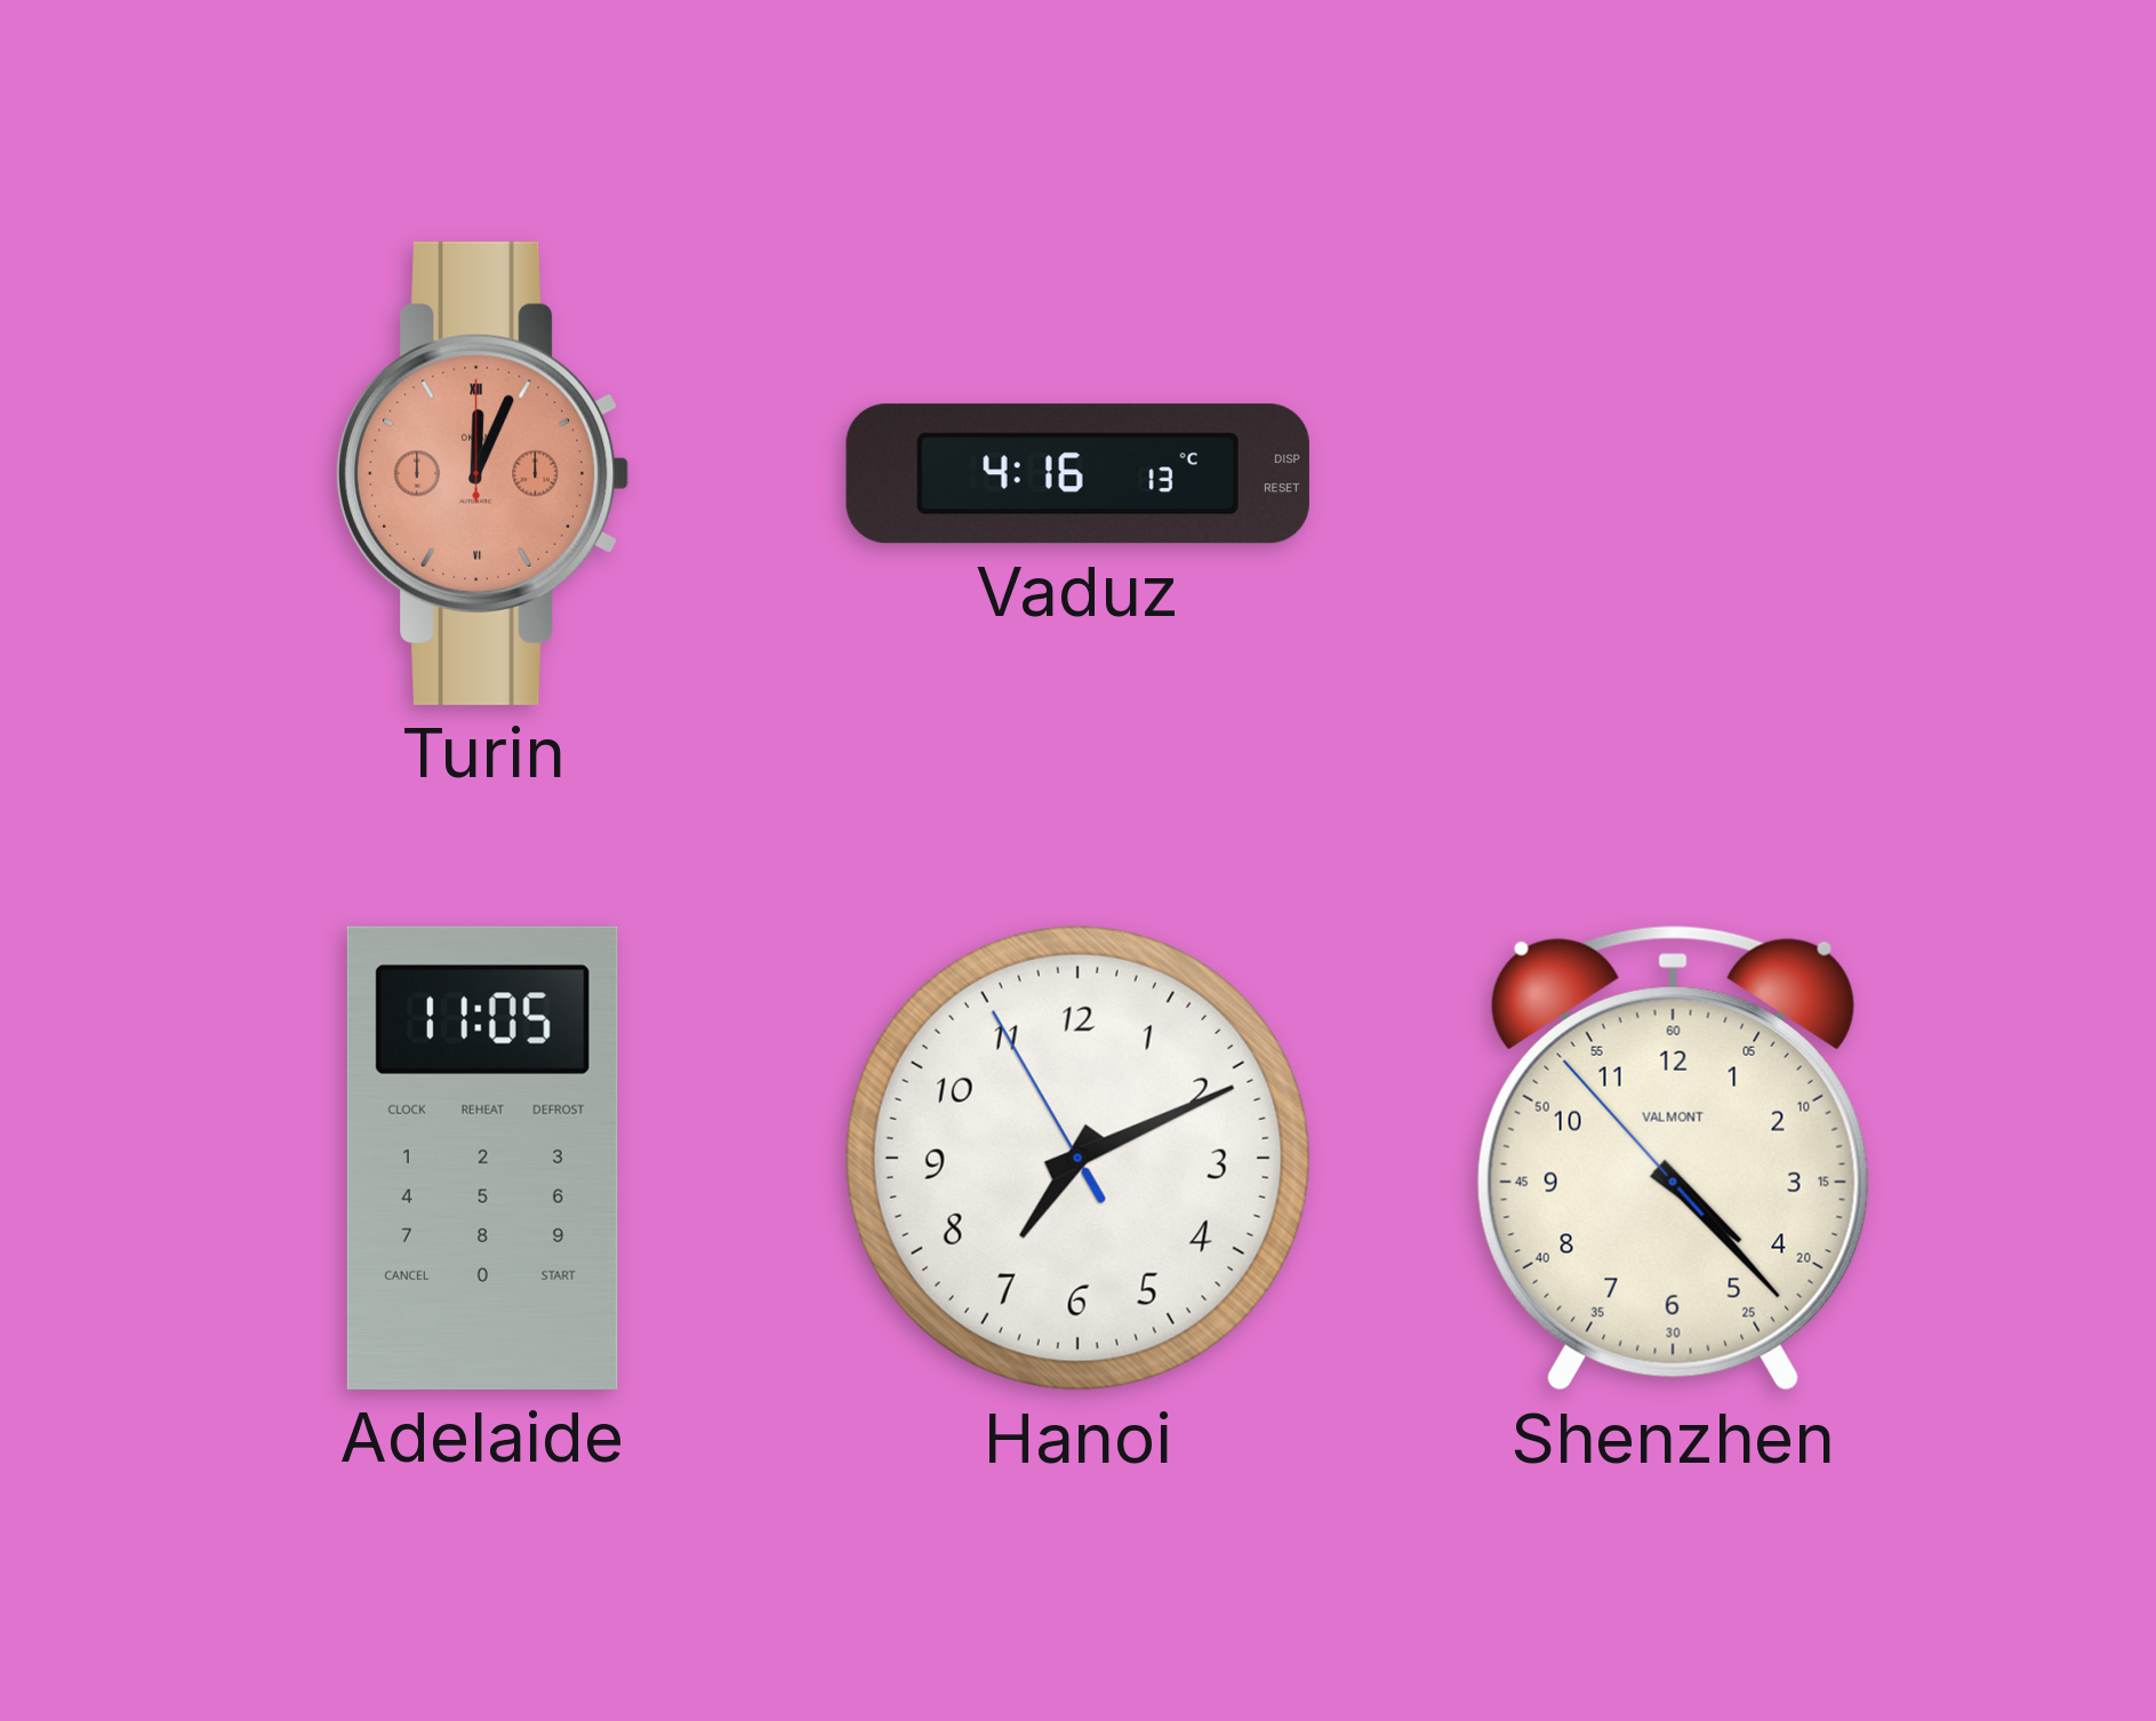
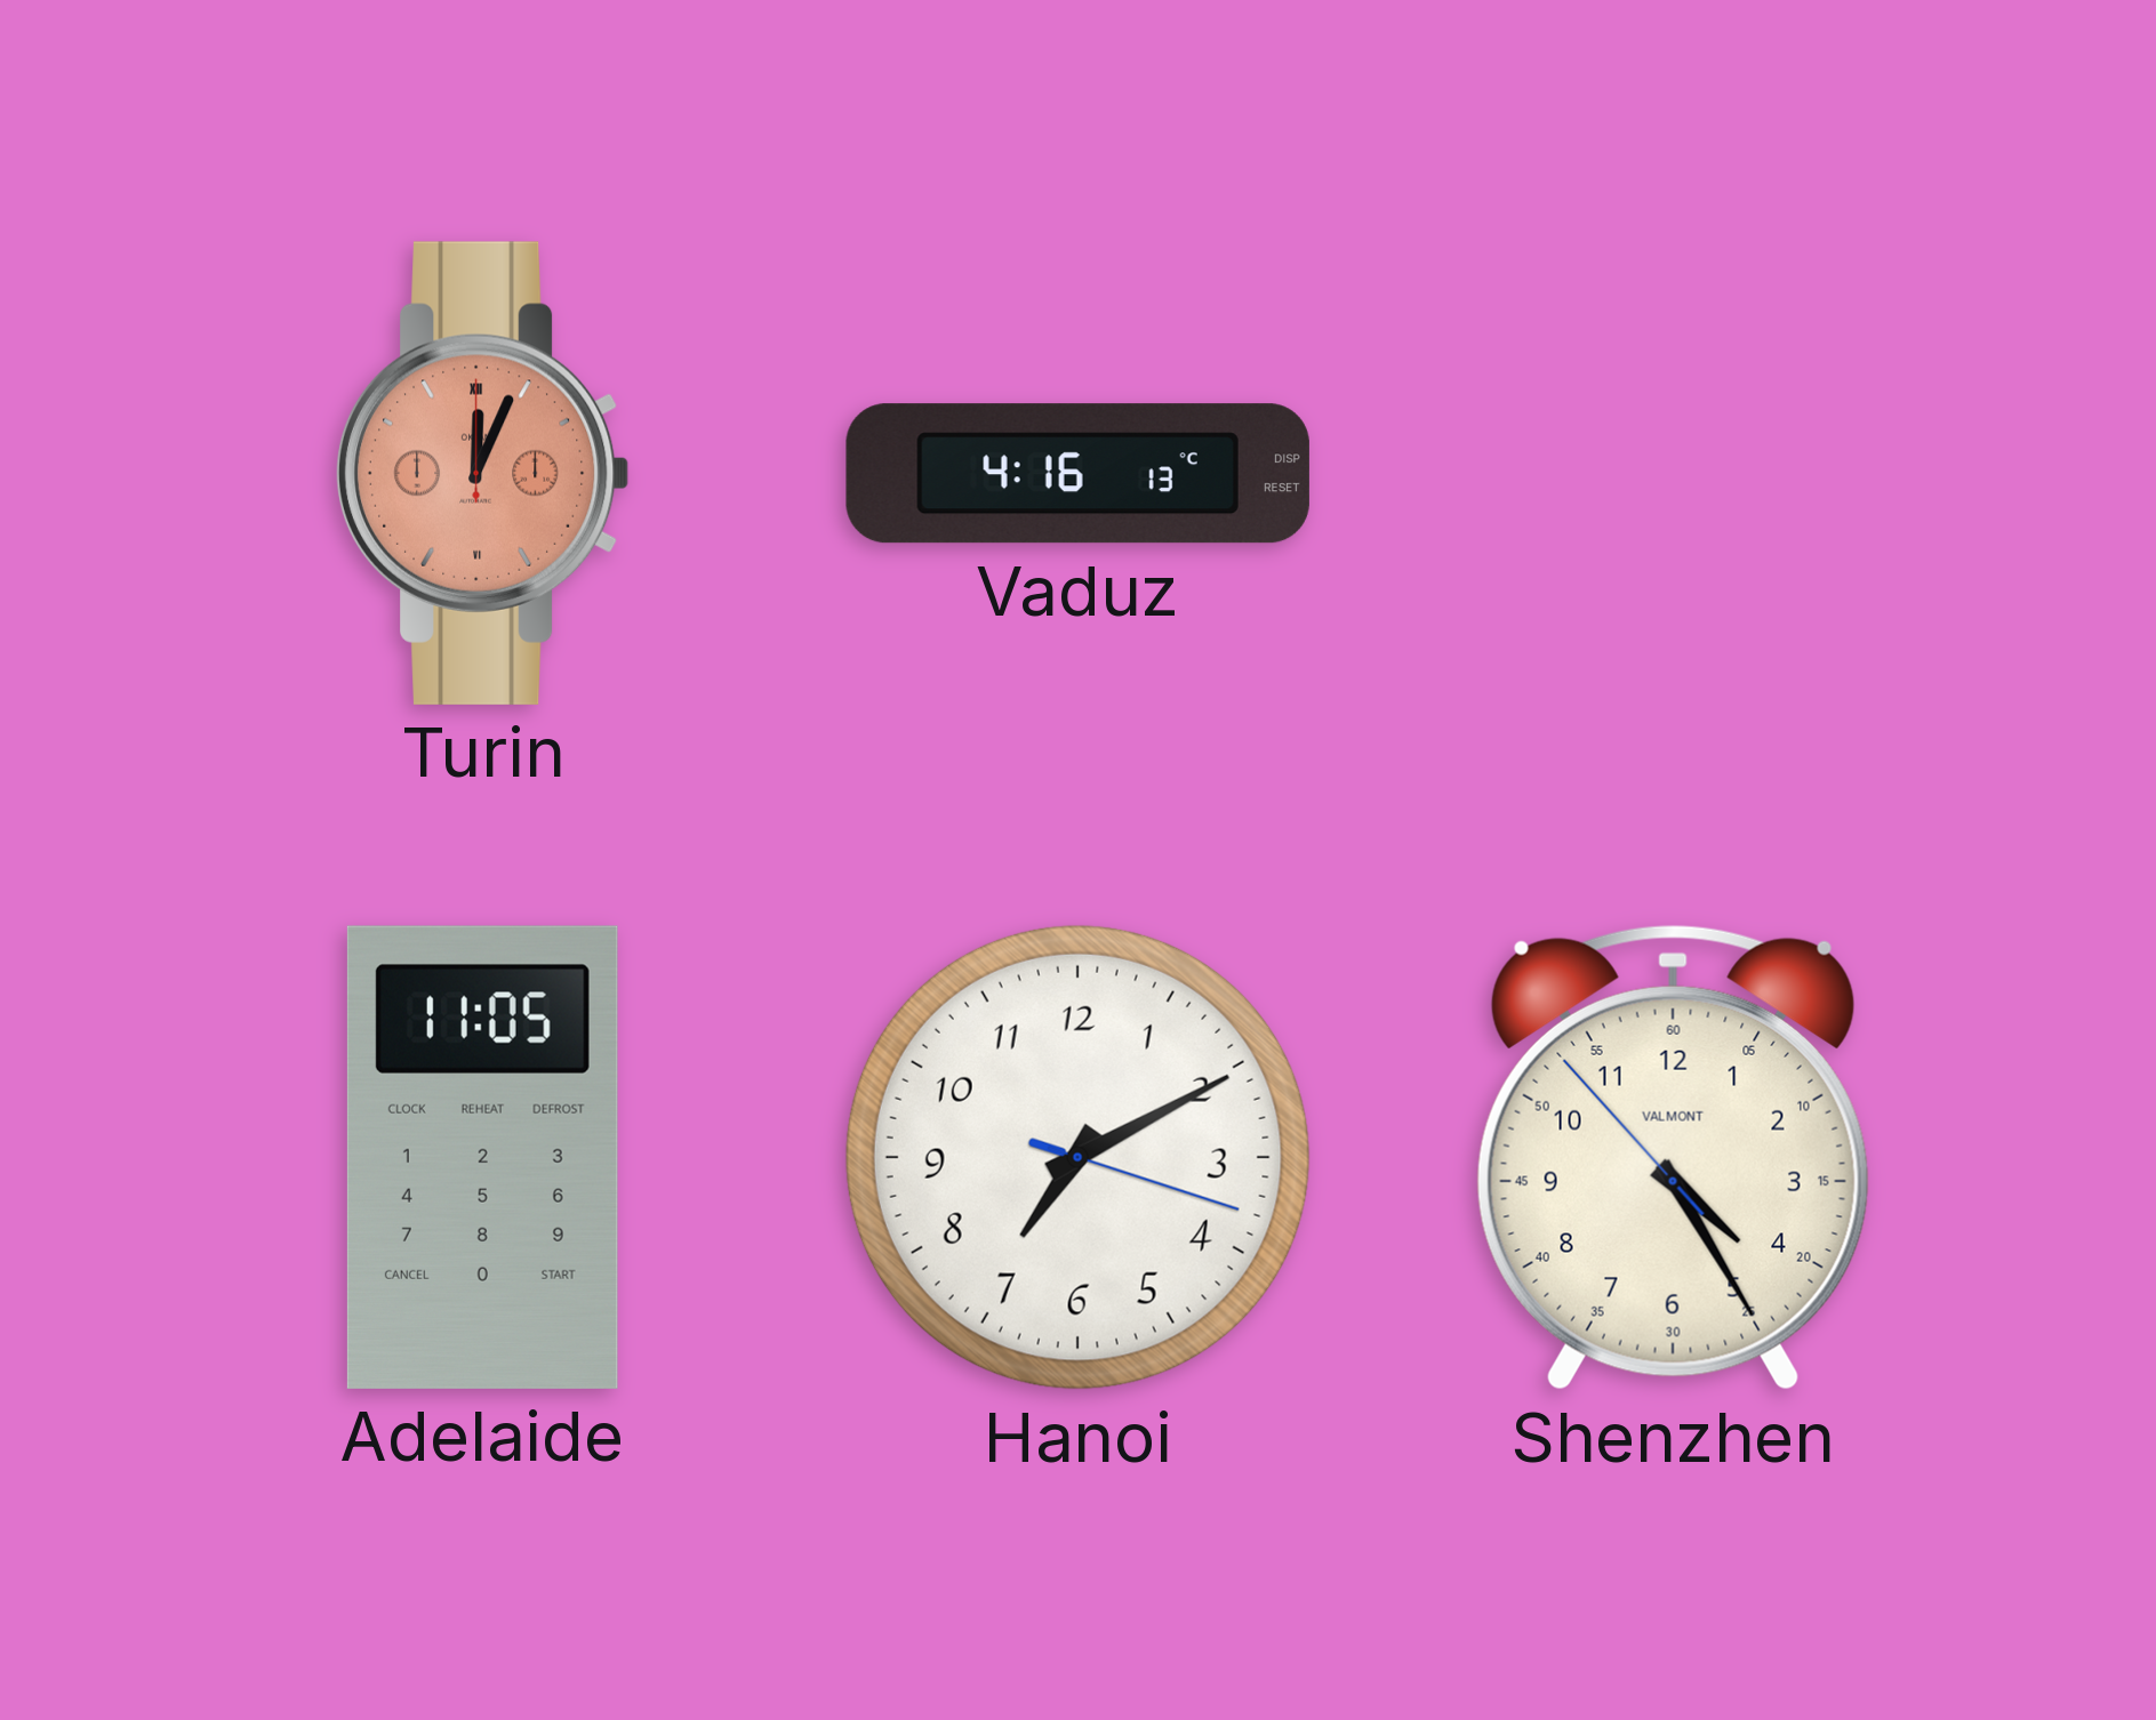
Hanoi: 7:10:55 -> 7:10:18
Shenzhen: 4:22 -> 4:24
